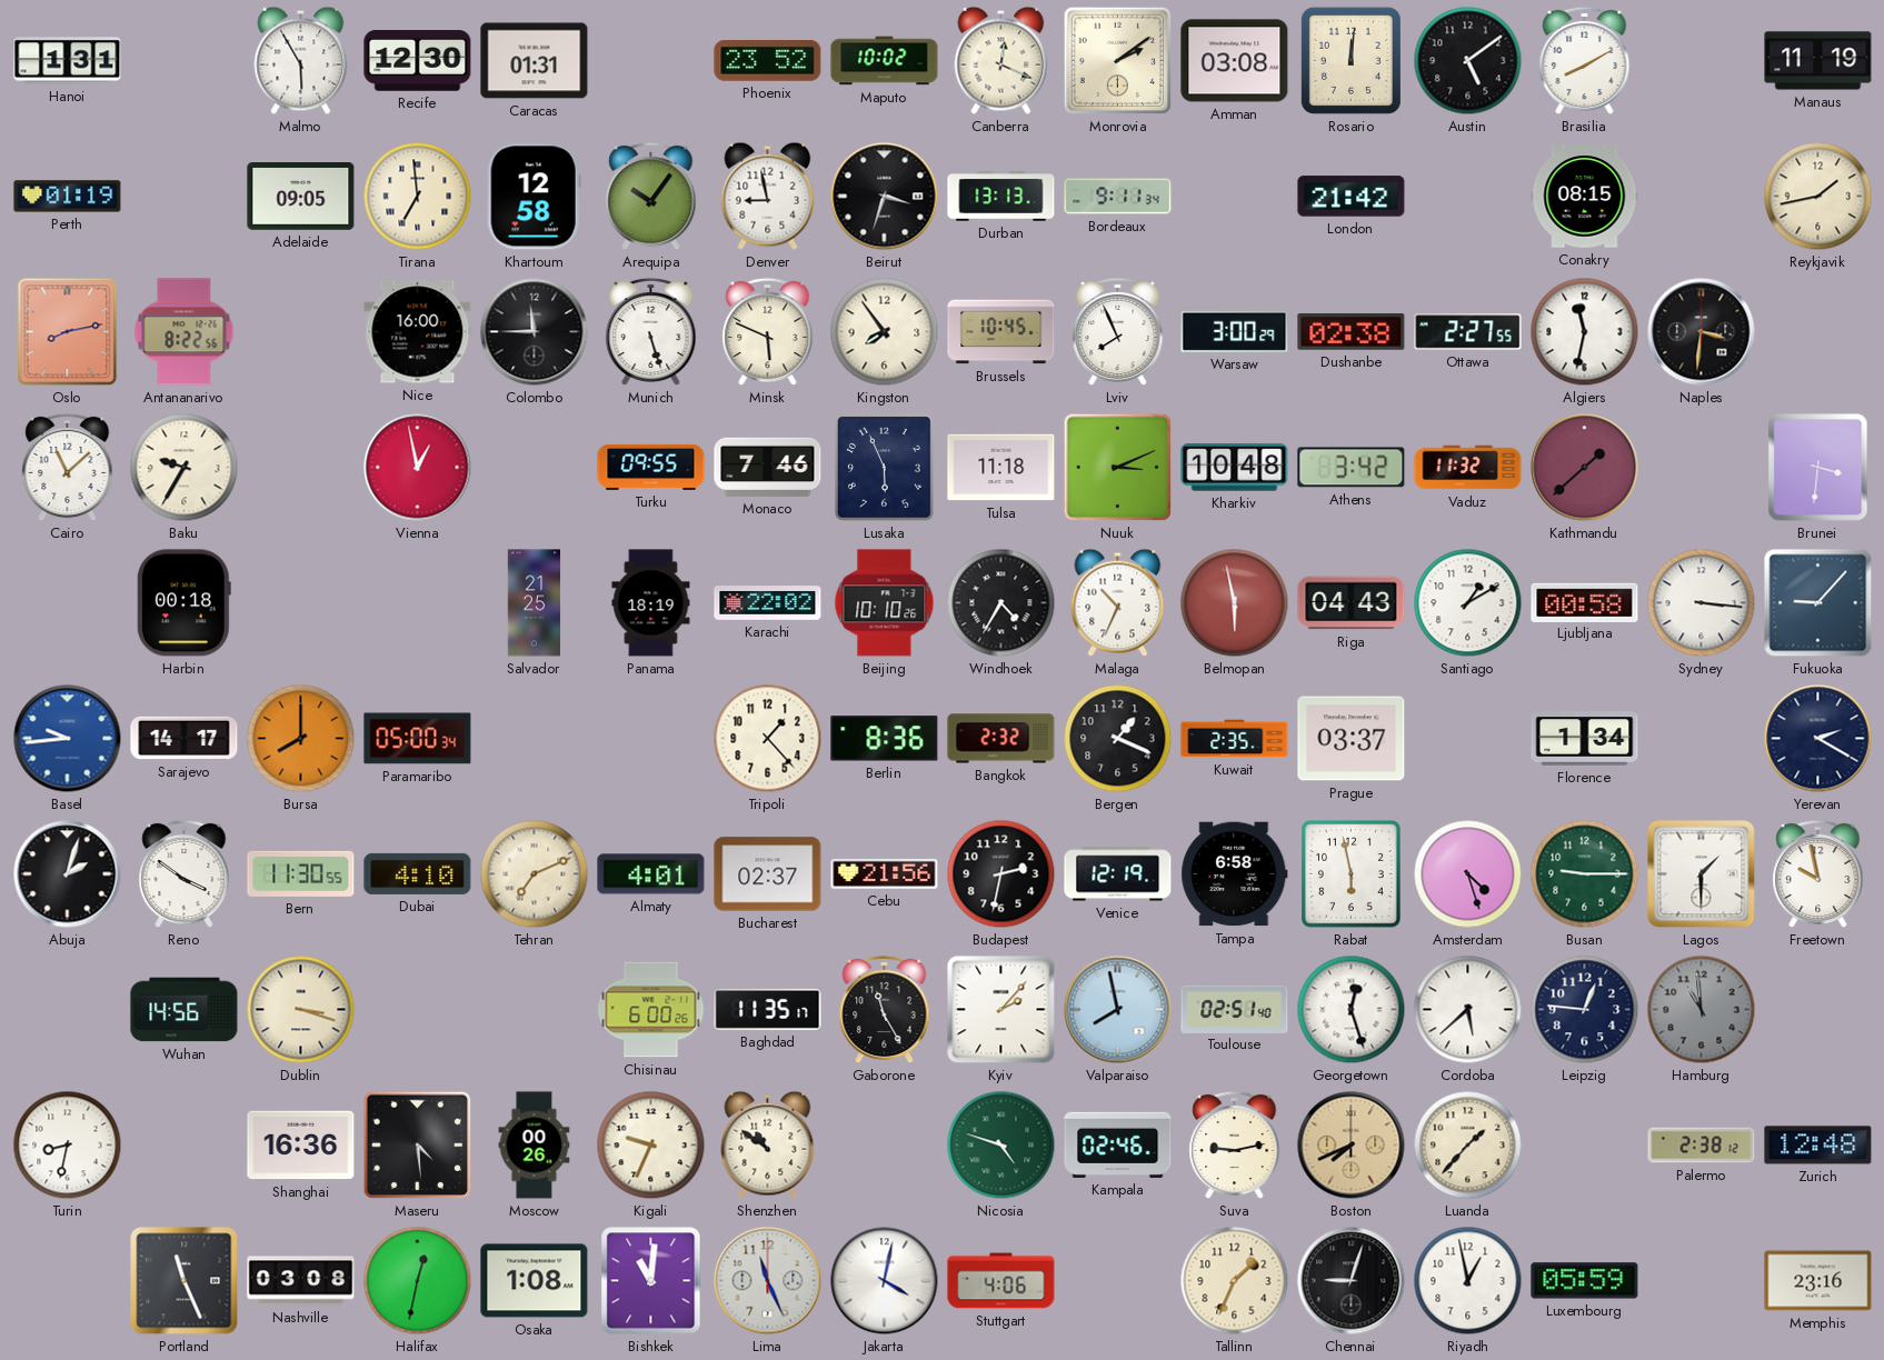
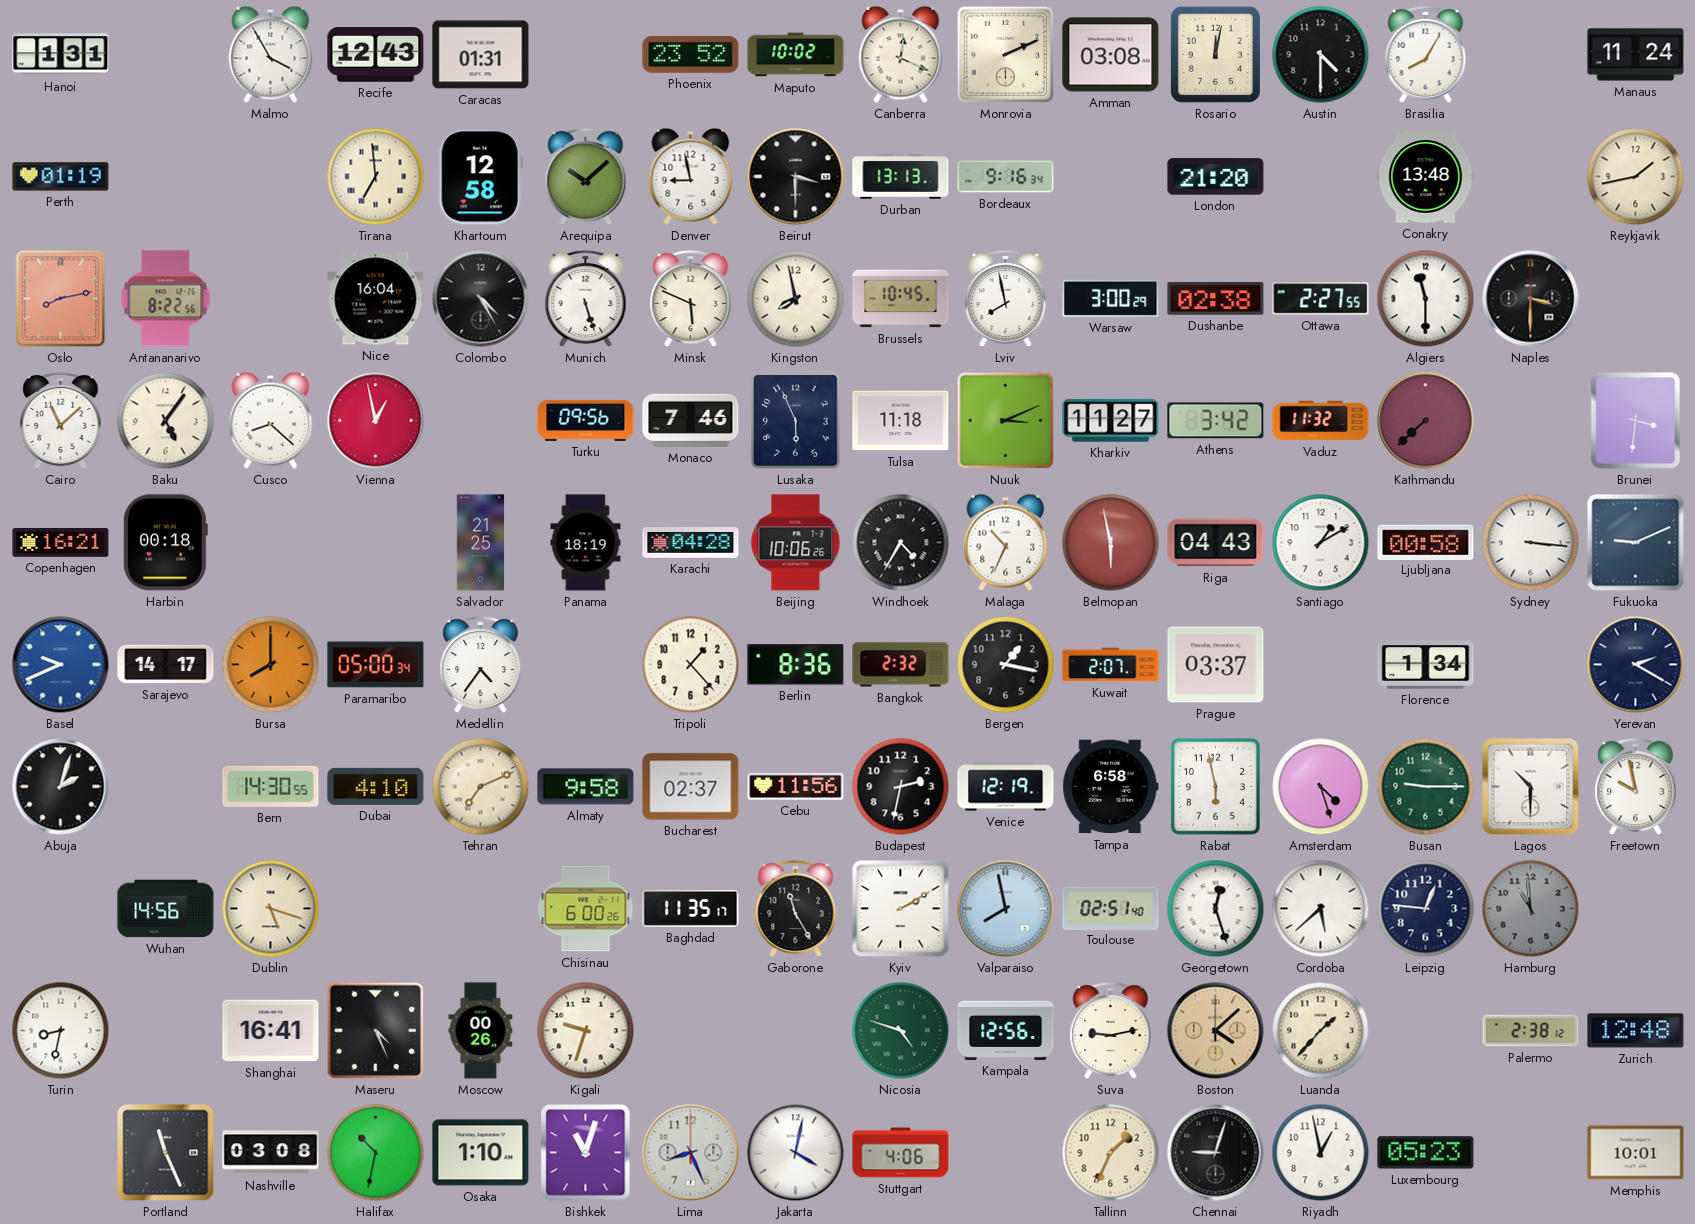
Malmo: 5:55 -> 3:55
Recife: 12:30 -> 12:43
Monrovia: 2:09 -> 2:11
Rosario: 12:01 -> 12:02
Austin: 5:09 -> 4:30
Brasilia: 8:10 -> 8:05
Manaus: 11:19 -> 11:24
Adelaide: 09:05 -> none
Arequipa: 10:06 -> 10:08
Beirut: 3:33 -> 3:30
Bordeaux: 9:11 -> 9:16
London: 21:42 -> 21:20
Conakry: 08:15 -> 13:48
Nice: 16:00 -> 16:04
Colombo: 11:45 -> 4:25
Kingston: 7:54 -> 7:58
Lviv: 7:56 -> 7:58
Algiers: 11:32 -> 11:30
Naples: 3:31 -> 3:30
Baku: 9:35 -> 5:06
Cusco: none -> 8:22
Turku: 09:55 -> 09:56
Kharkiv: 10:48 -> 11:27
Kathmandu: 1:38 -> 7:38
Copenhagen: none -> 16:21
Karachi: 22:02 -> 04:28
Beijing: 10:10 -> 10:06
Fukuoka: 9:07 -> 9:11
Basel: 9:44 -> 9:41
Medellin: none -> 4:36
Bergen: 1:19 -> 1:17
Kuwait: 2:35 -> 2:07
Reno: 3:51 -> none
Bern: 11:30 -> 14:30
Almaty: 4:01 -> 9:58
Cebu: 21:56 -> 11:56
Lagos: 1:30 -> 10:30
Dublin: 3:18 -> 5:18
Kyiv: 2:07 -> 2:10
Shanghai: 16:36 -> 16:41
Maseru: 4:29 -> 4:26
Kigali: 9:34 -> 9:33
Shenzhen: 10:51 -> none
Kampala: 02:46 -> 12:56
Boston: 7:41 -> 4:08
Halifax: 12:32 -> 10:32
Osaka: 1:08 -> 1:10
Bishkek: 11:01 -> 11:03
Lima: 11:26 -> 8:26
Luxembourg: 05:59 -> 05:23
Memphis: 23:16 -> 10:01
